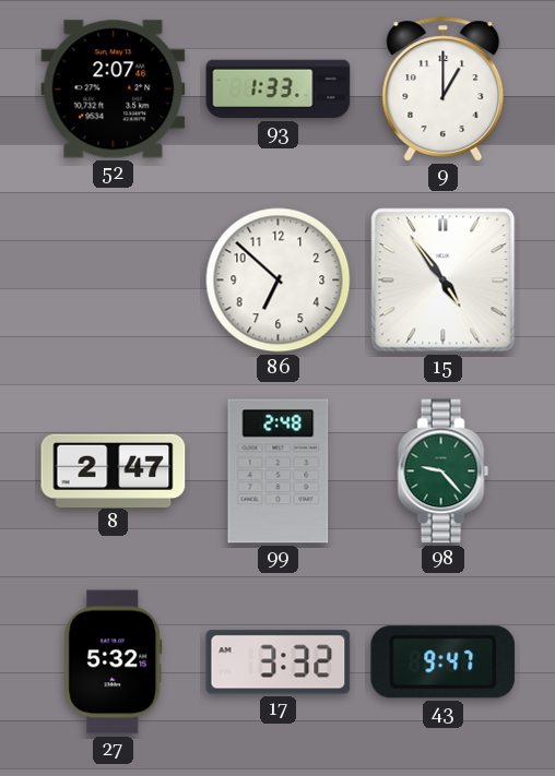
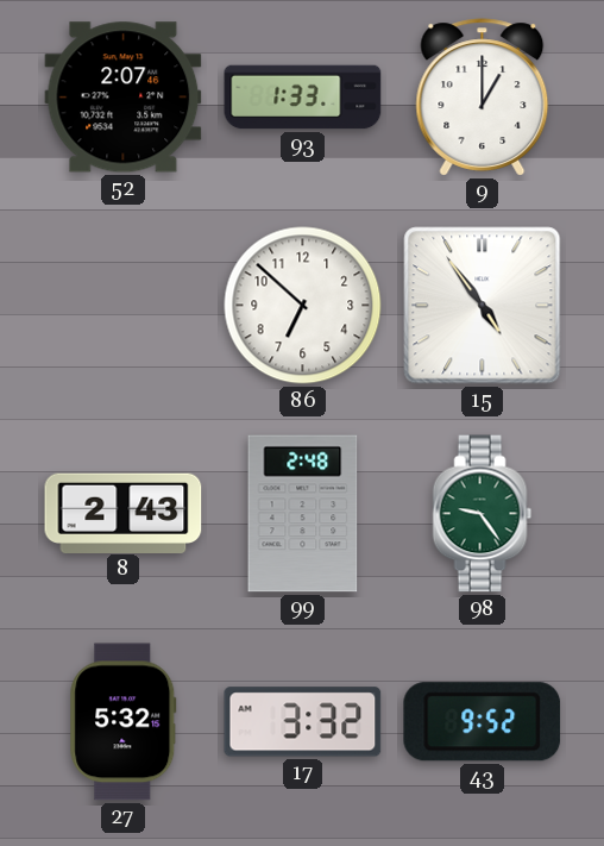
8: 2:47 -> 2:43
98: 9:23 -> 9:24
43: 9:47 -> 9:52
